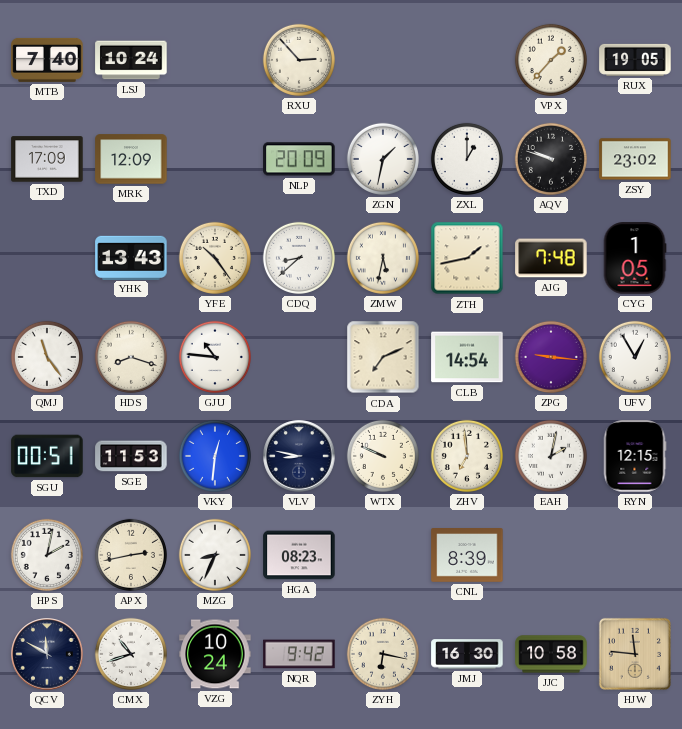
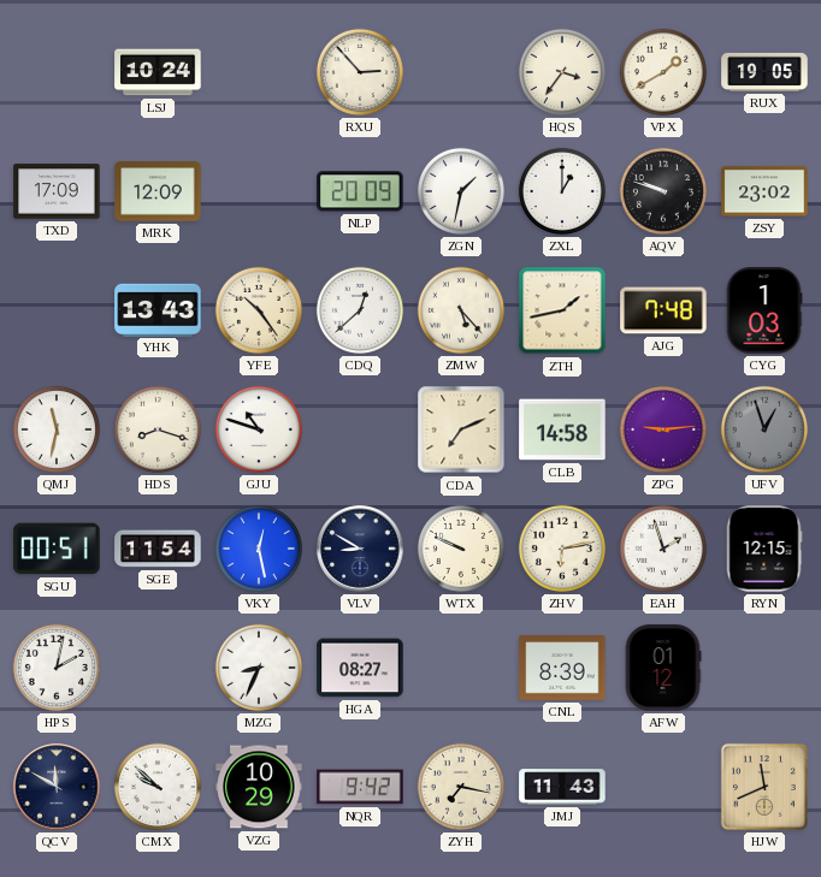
MTB: 7:40 -> none
HQS: none -> 3:36
VPX: 1:37 -> 1:40
CDQ: 8:38 -> 12:38
ZMW: 5:32 -> 5:23
CYG: 1:05 -> 1:03
QMJ: 11:24 -> 11:32
GJU: 10:46 -> 10:48
CLB: 14:54 -> 14:58
ZPG: 9:16 -> 9:14
UFV: 12:55 -> 12:57
UFV dial: white -> grey
SGE: 11:53 -> 11:54
VKY: 12:31 -> 12:28
VLV: 8:47 -> 8:50
ZHV: 6:59 -> 6:13
EAH: 2:02 -> 1:57
APX: 2:43 -> none
HGA: 08:23 -> 08:27
AFW: none -> 01:12
CMX: 10:42 -> 9:52
VZG: 10:24 -> 10:29
ZYH: 6:17 -> 7:17
JMJ: 16:30 -> 11:43
JJC: 10:58 -> none
HJW: 11:46 -> 11:41
